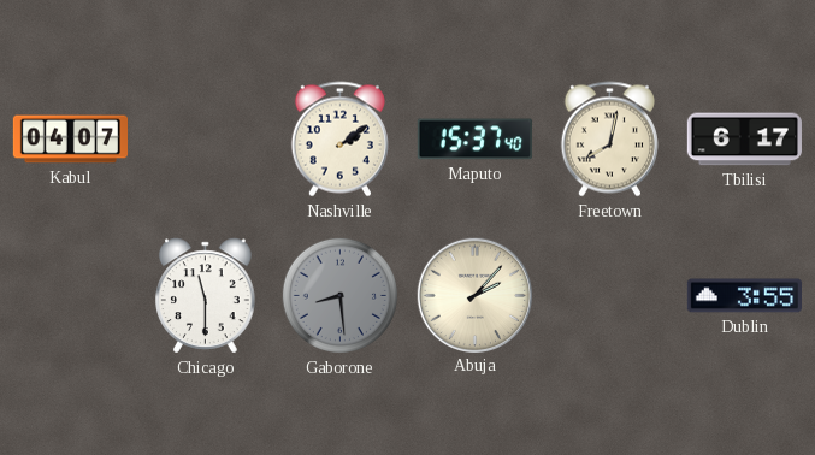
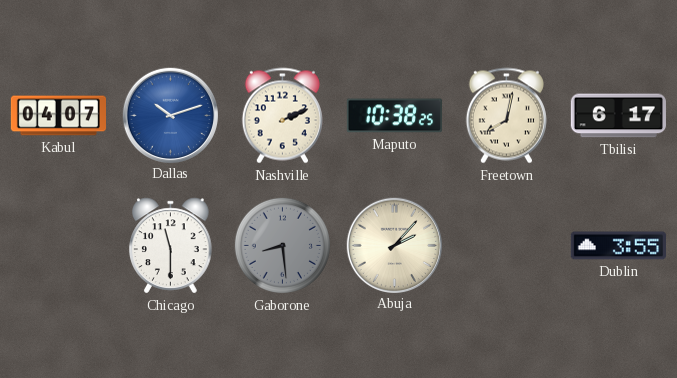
Dallas: none -> 10:12
Nashville: 2:09 -> 2:11
Maputo: 15:37 -> 10:38
